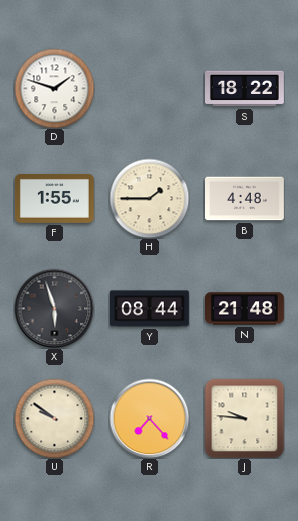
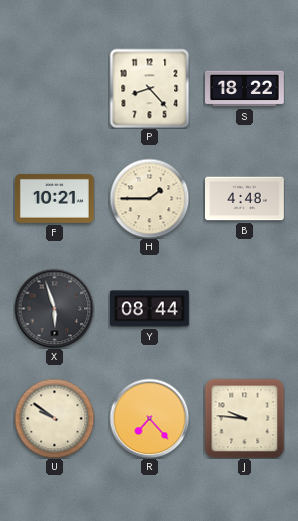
D: 1:48 -> none
P: none -> 8:23
F: 1:55 -> 10:21
N: 21:48 -> none
